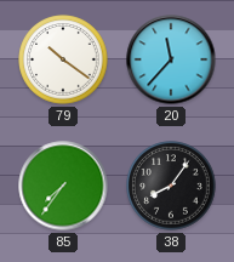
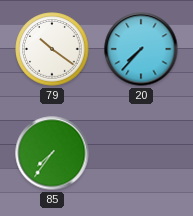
20: 11:37 -> 7:37
38: 8:06 -> none
